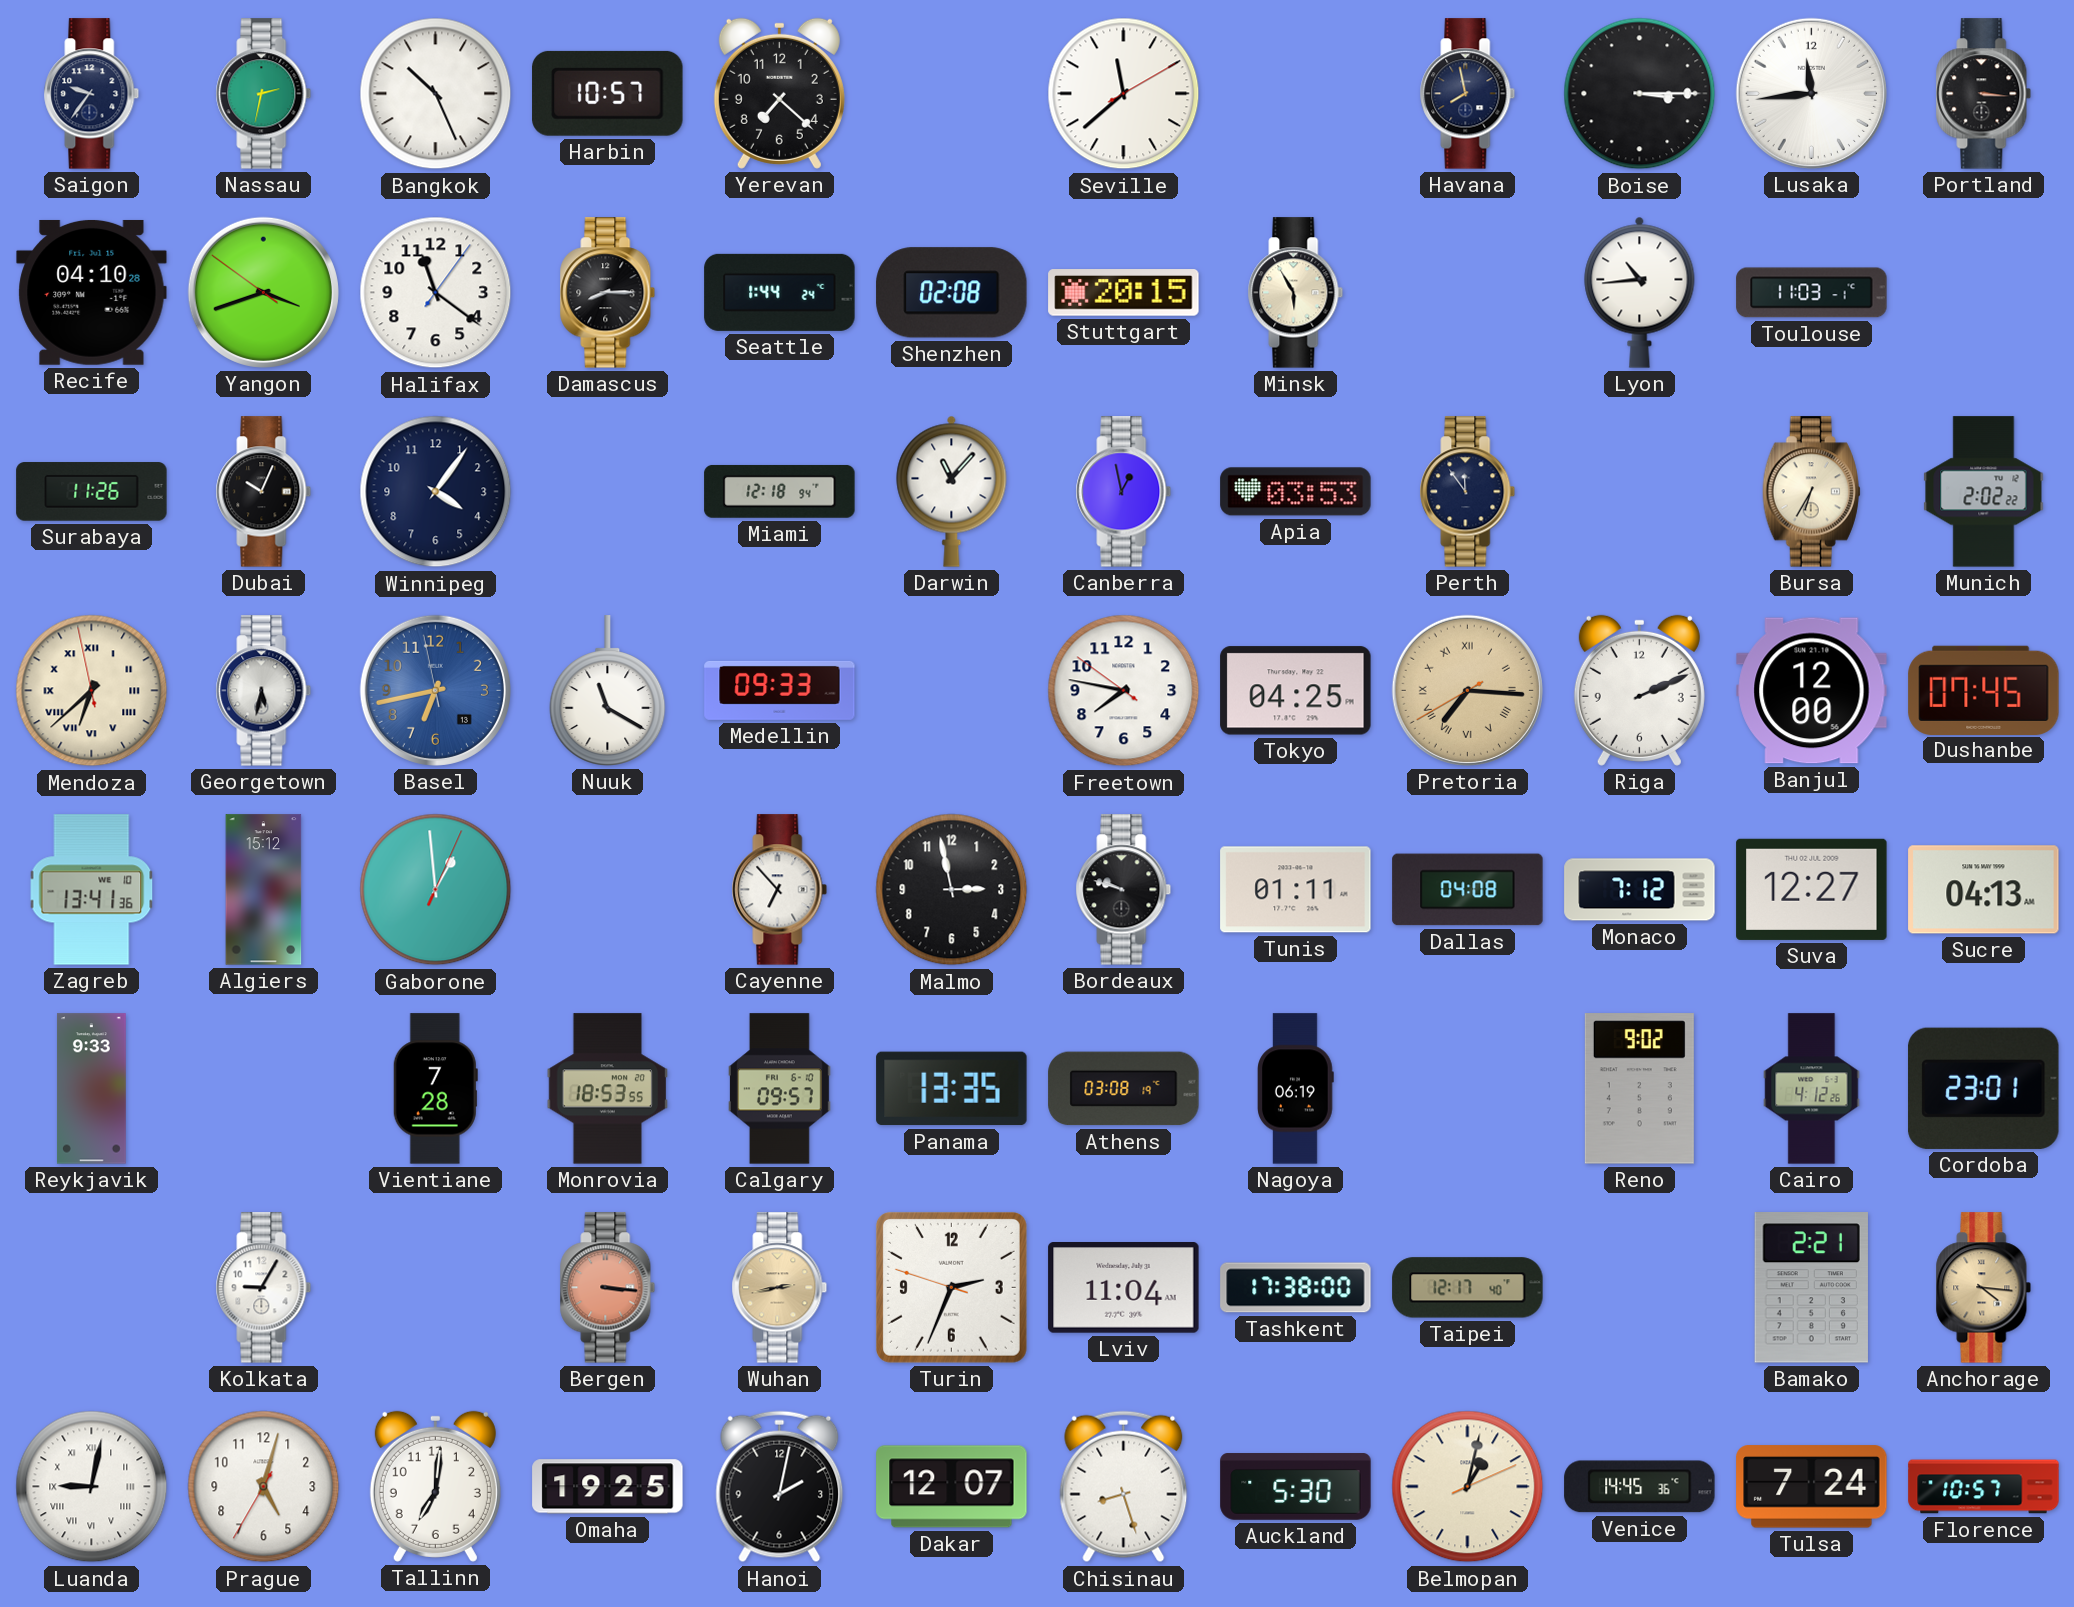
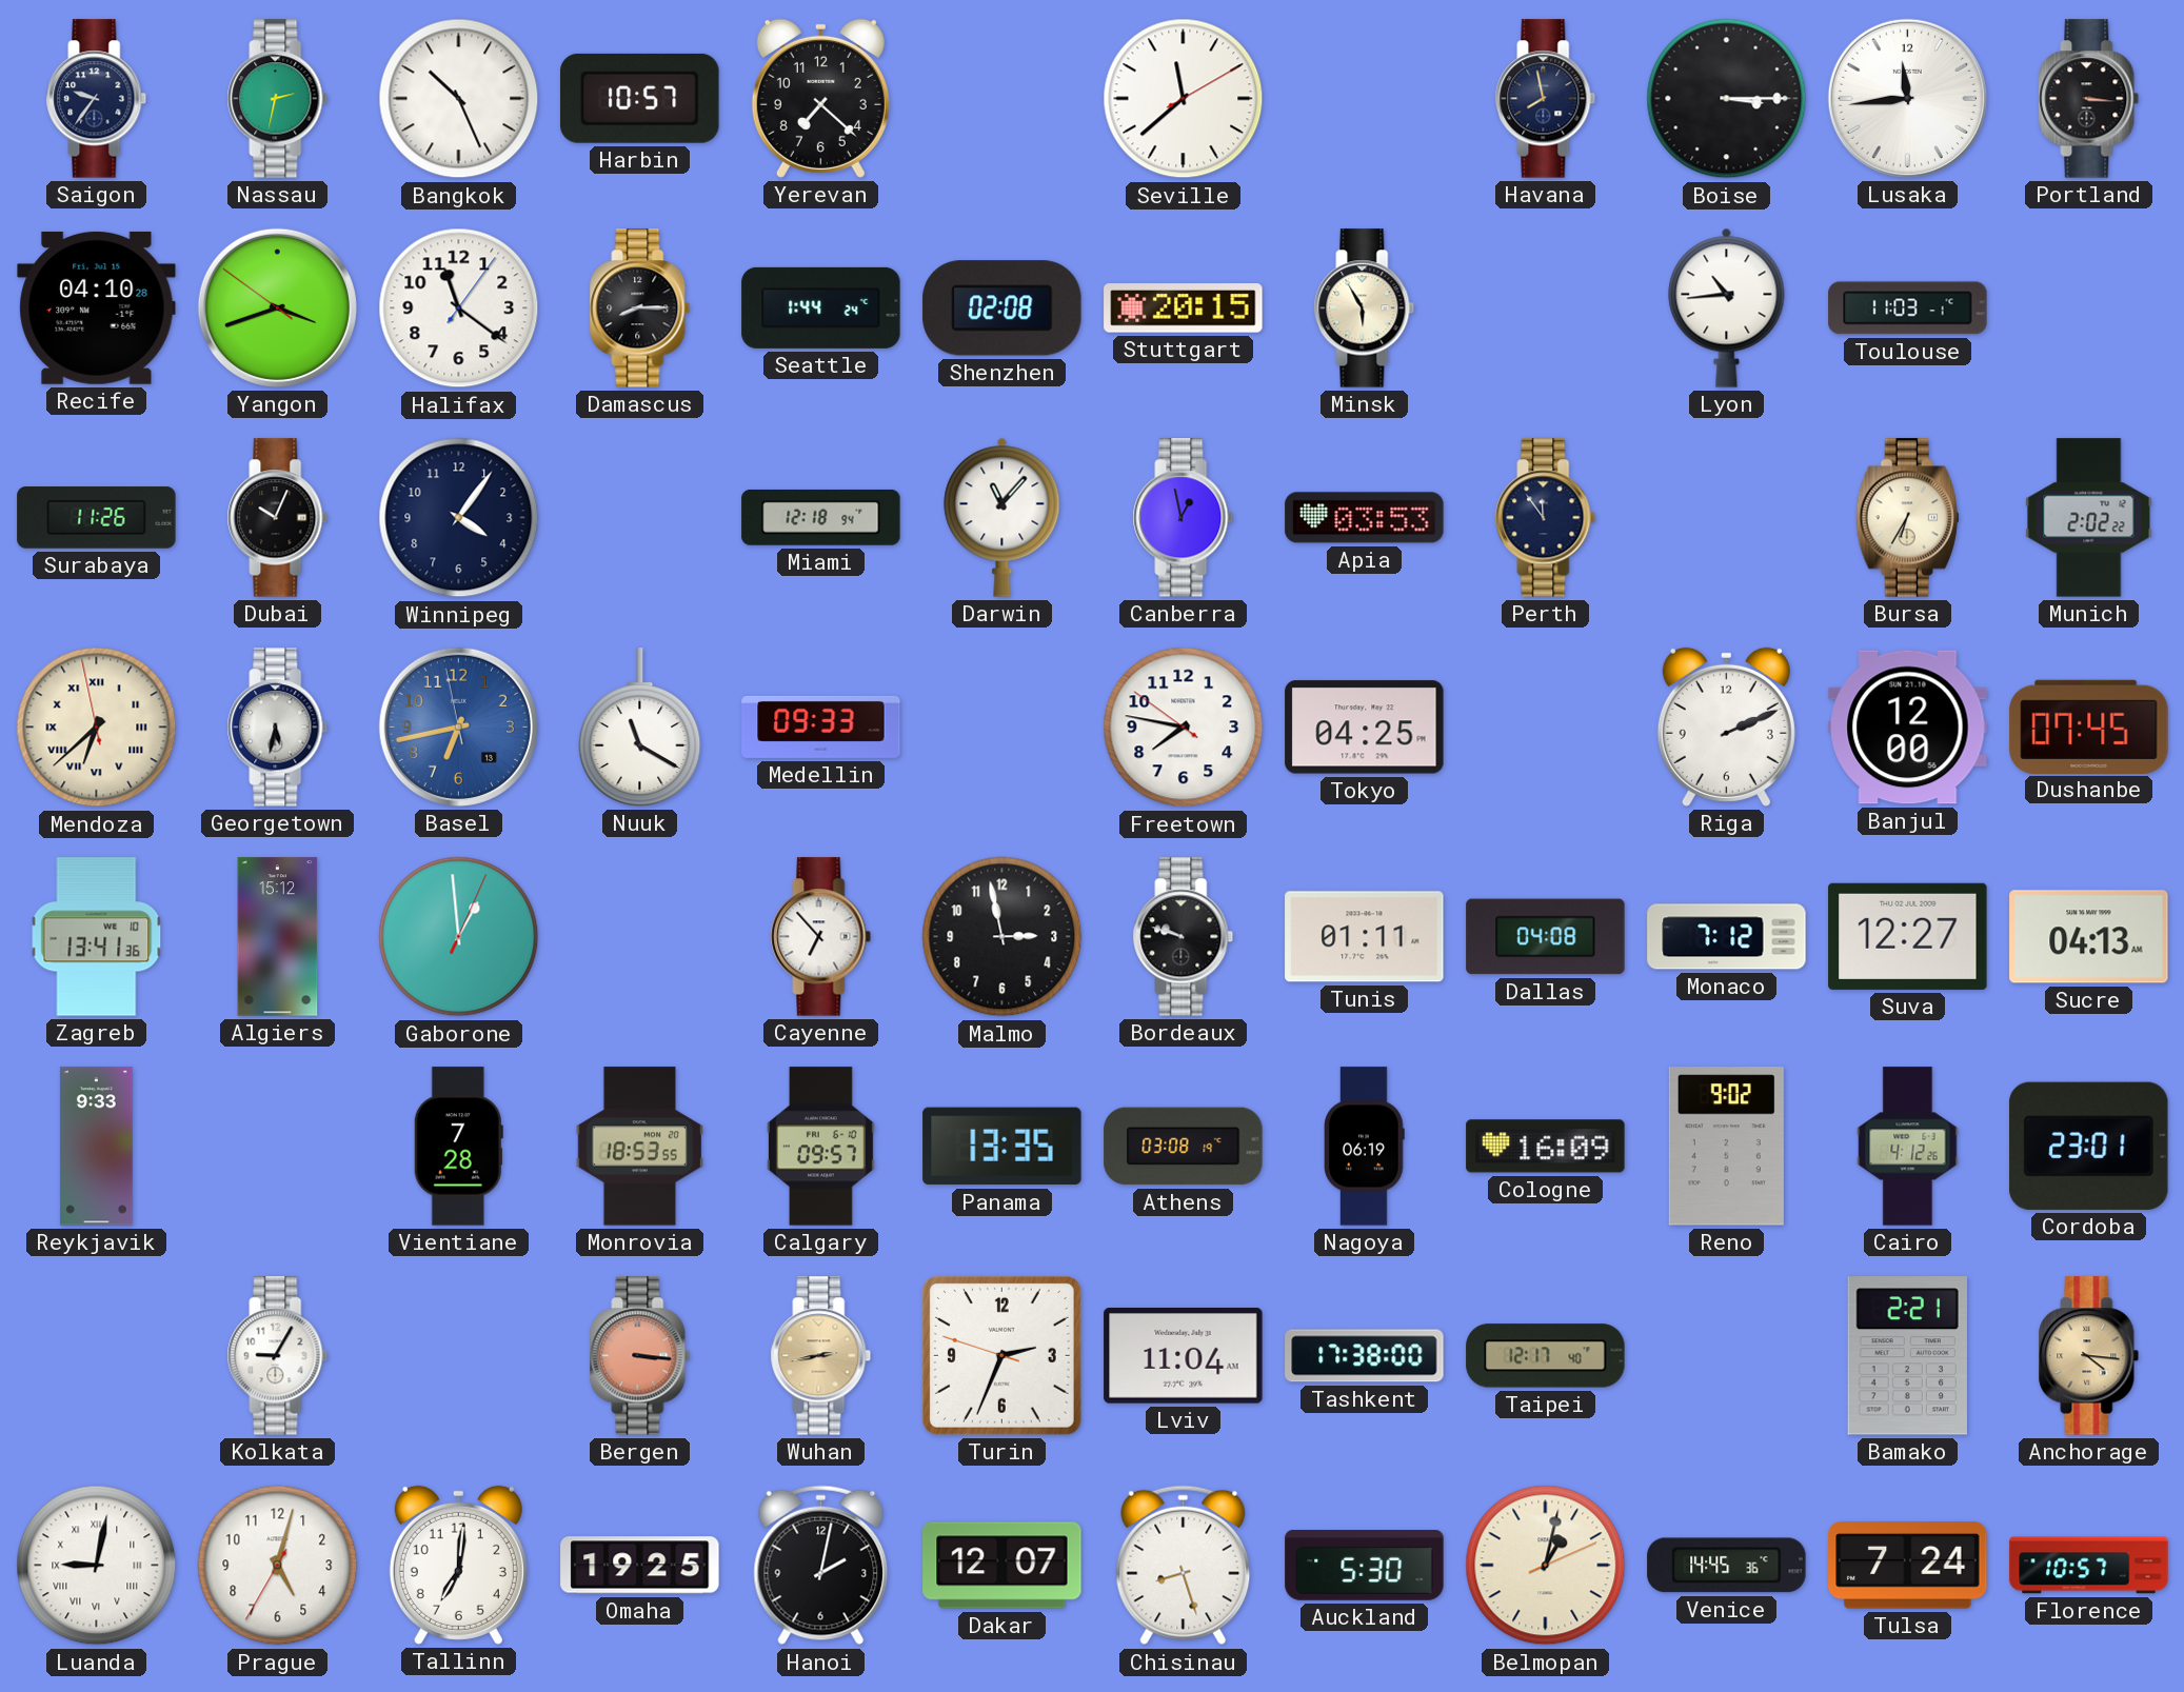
Pretoria: 7:15 -> none
Cologne: none -> 16:09
